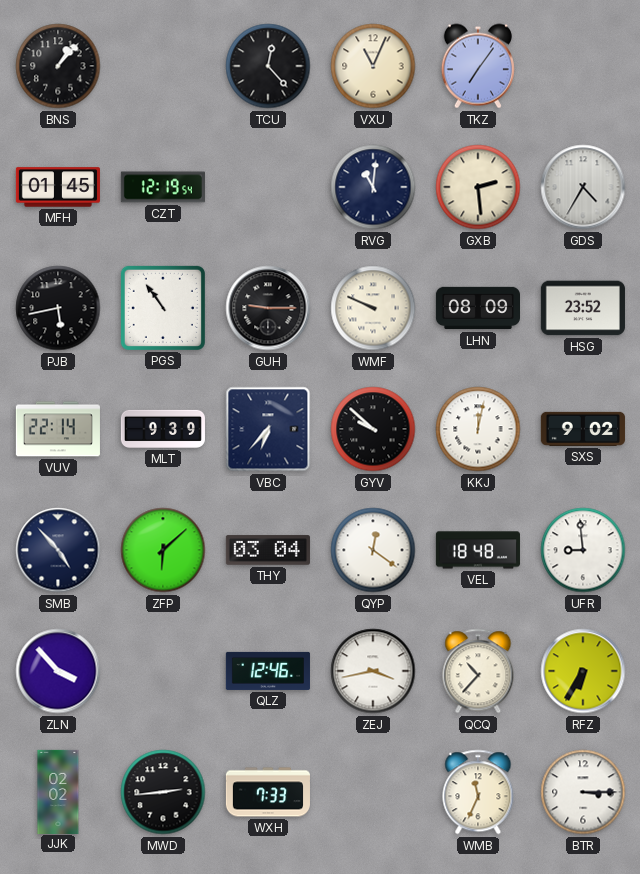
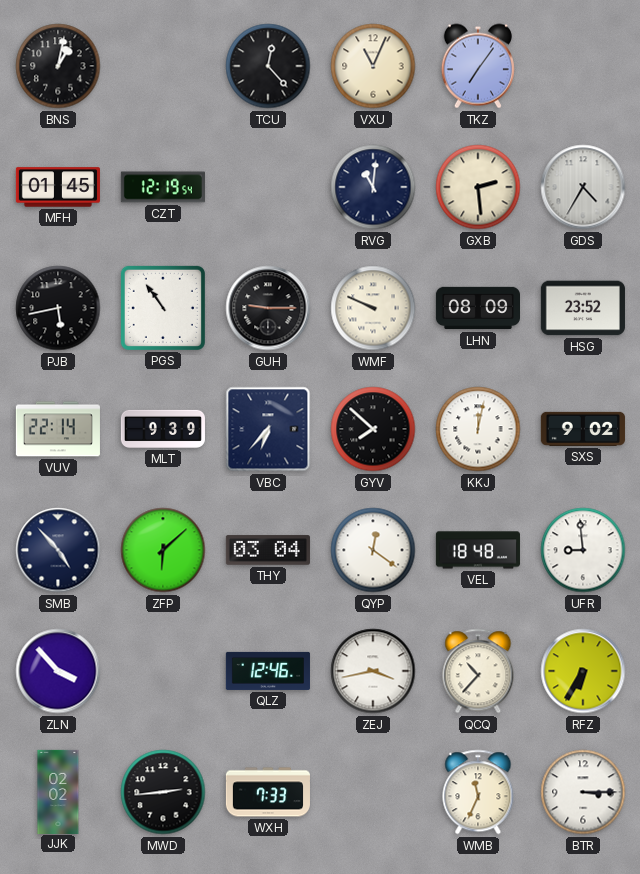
BNS: 1:07 -> 1:02
GYV: 9:52 -> 7:52
